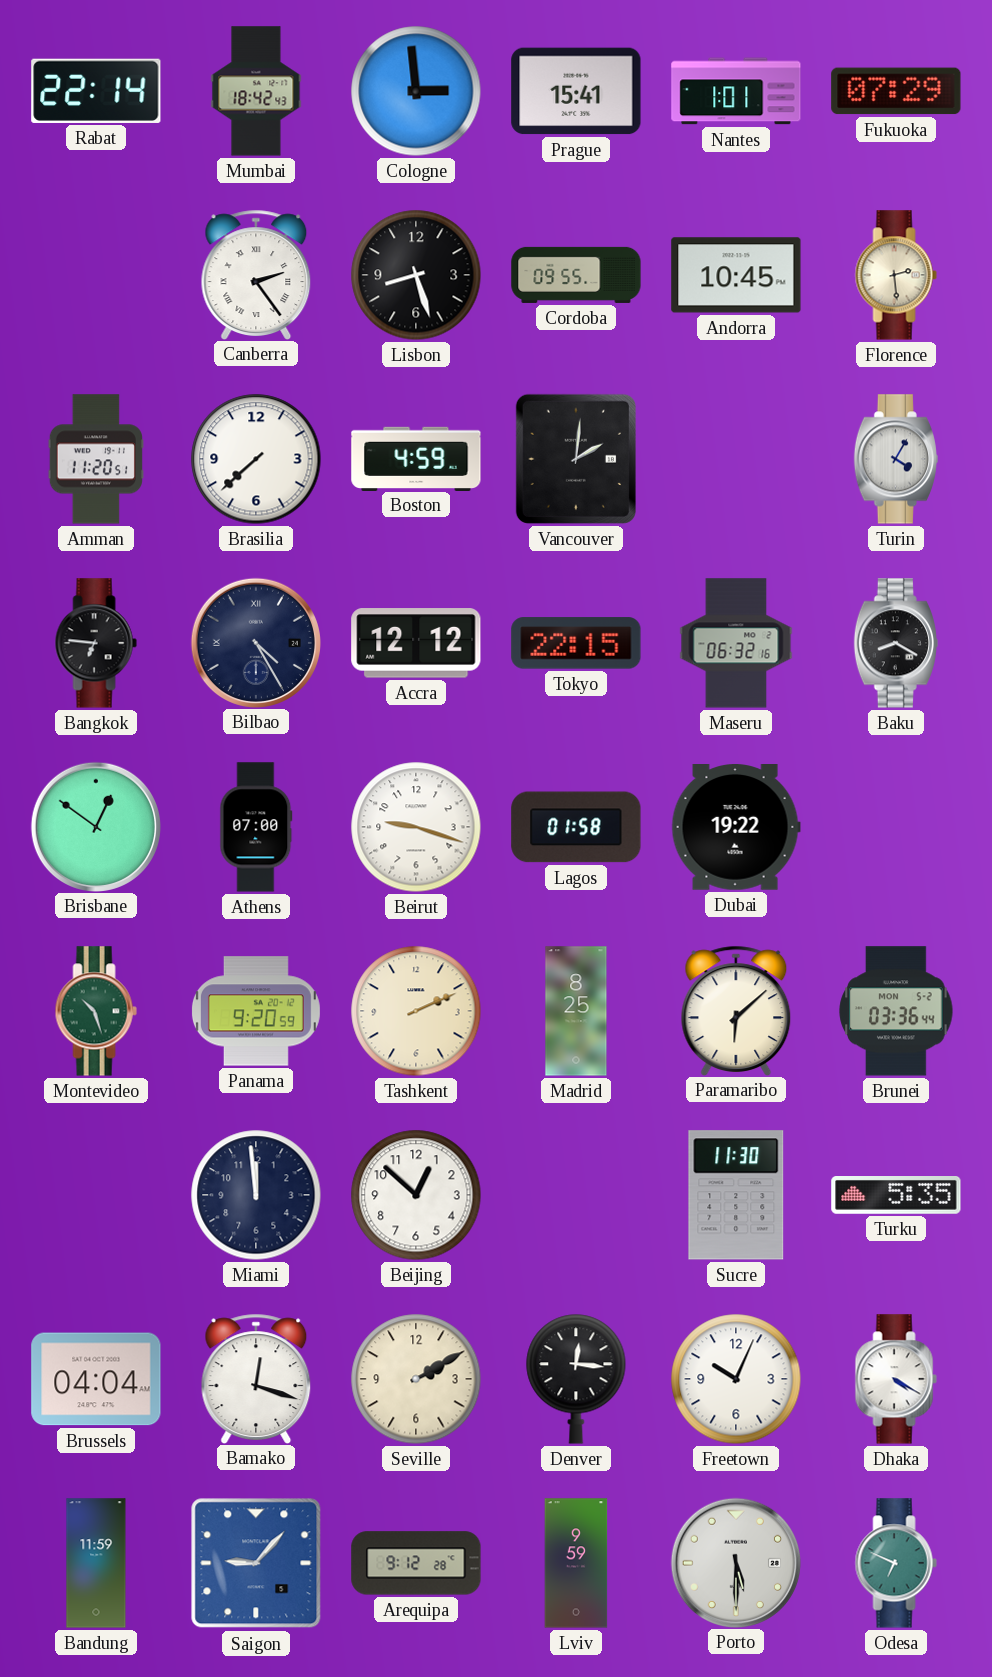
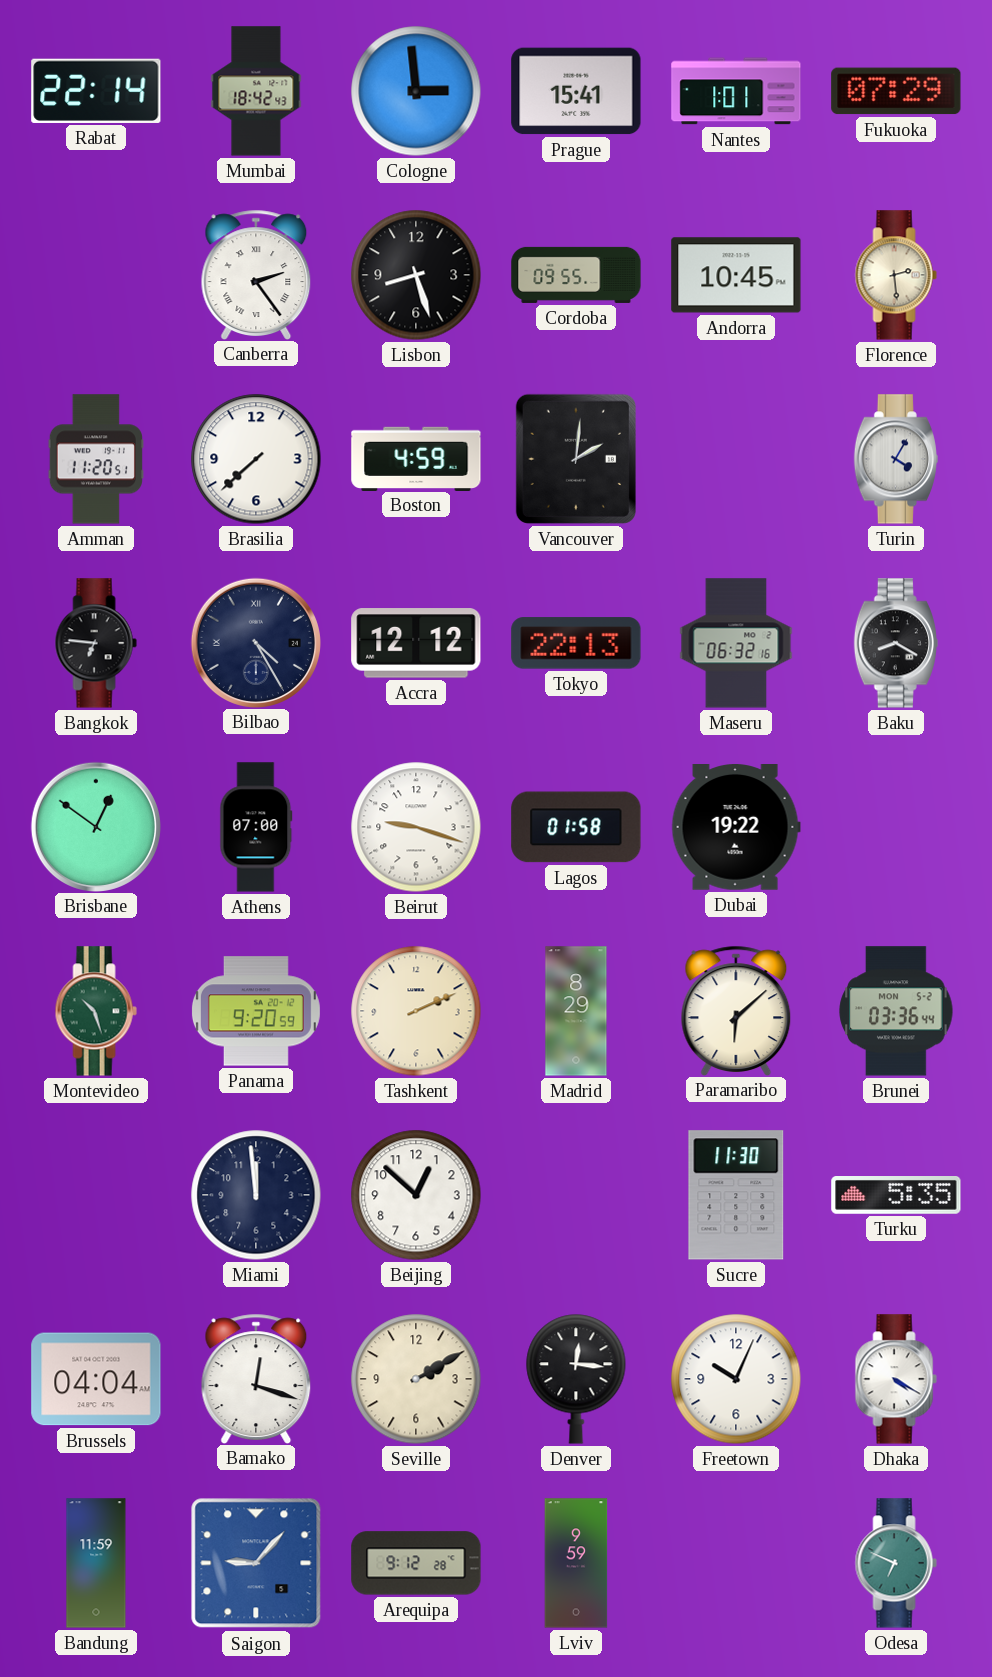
Tokyo: 22:15 -> 22:13
Madrid: 8:25 -> 8:29
Porto: 5:30 -> none
